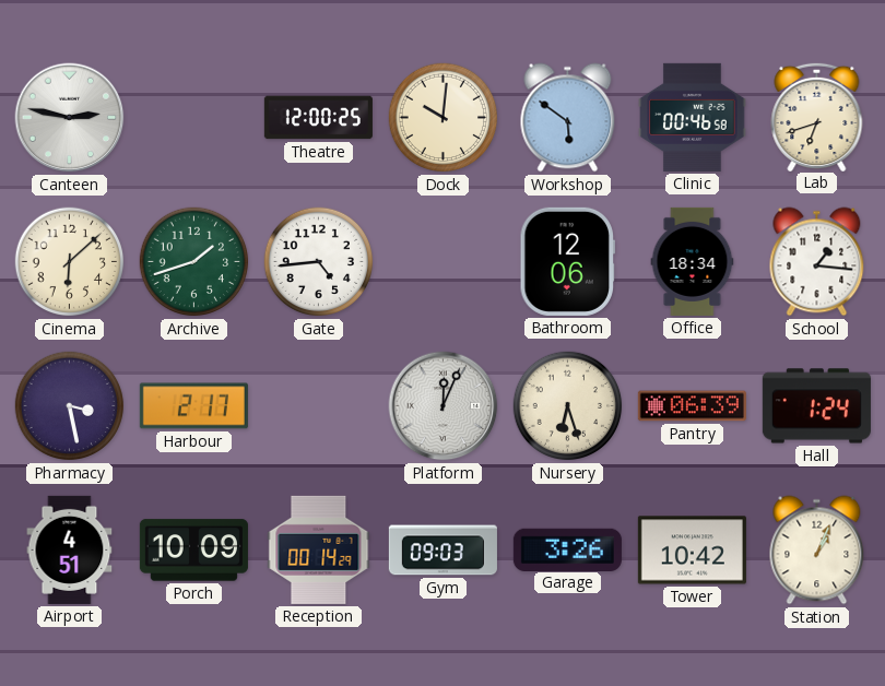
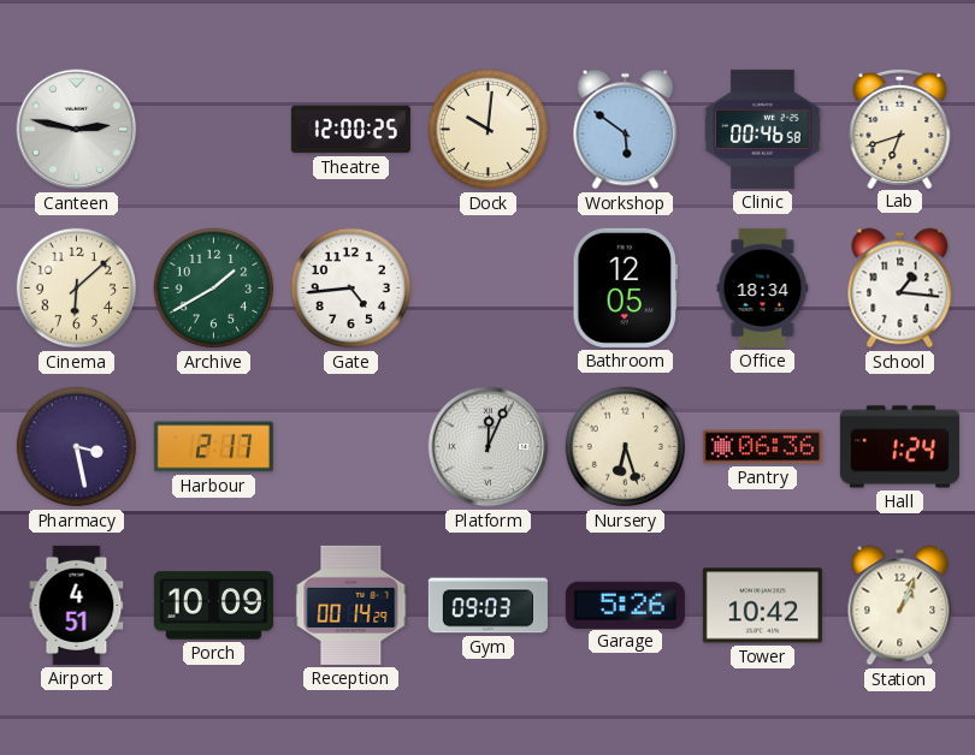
Archive: 1:42 -> 1:40
Bathroom: 12:06 -> 12:05
Pantry: 06:39 -> 06:36
Garage: 3:26 -> 5:26
